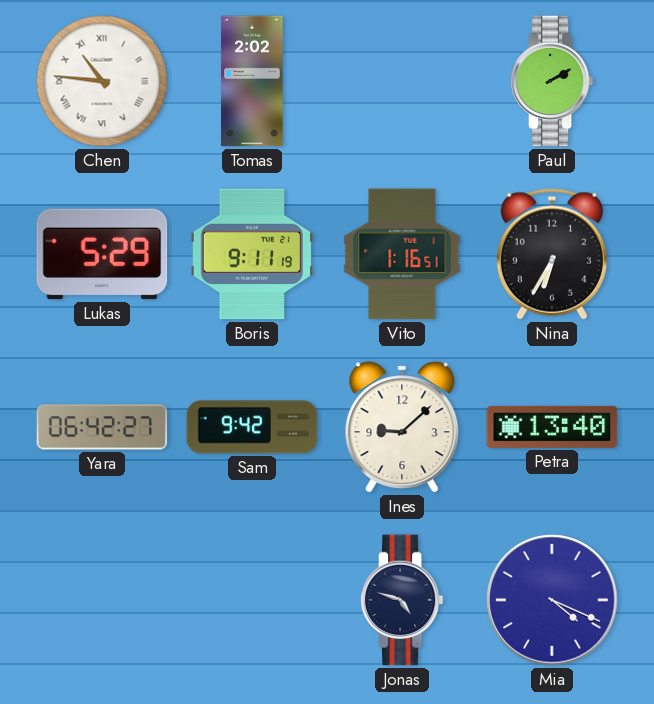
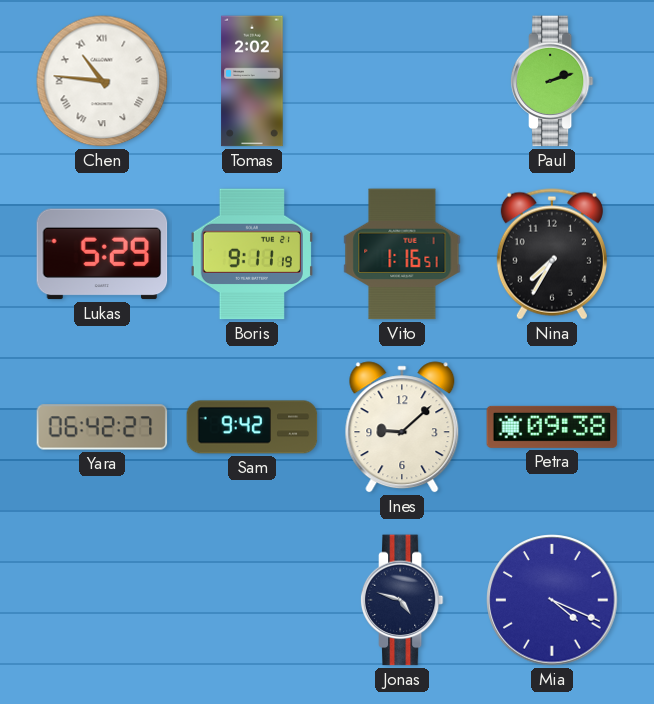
Paul: 2:10 -> 2:12
Nina: 6:35 -> 7:35
Petra: 13:40 -> 09:38
